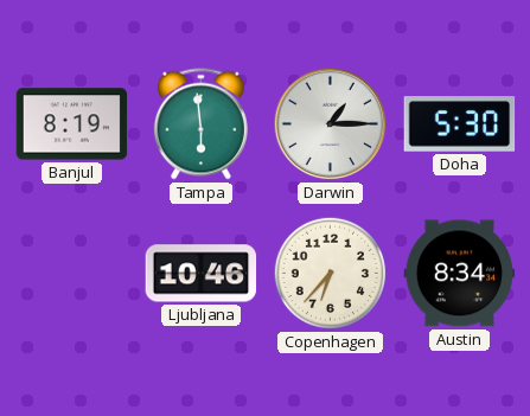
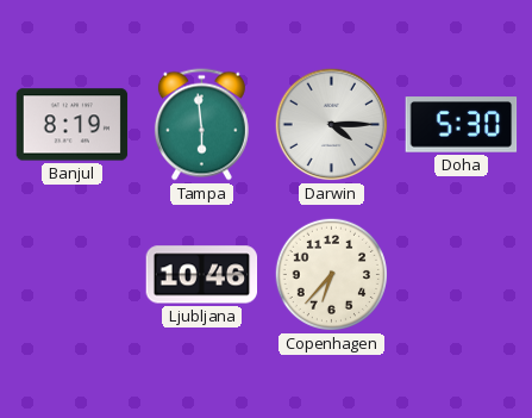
Darwin: 1:15 -> 4:15
Austin: 8:34 -> none
